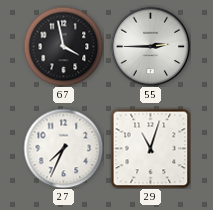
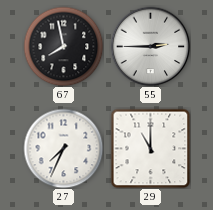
67: 3:58 -> 7:58
29: 11:03 -> 11:00
